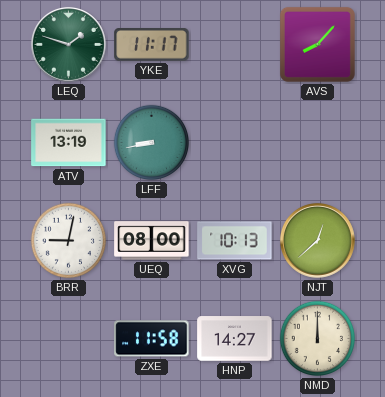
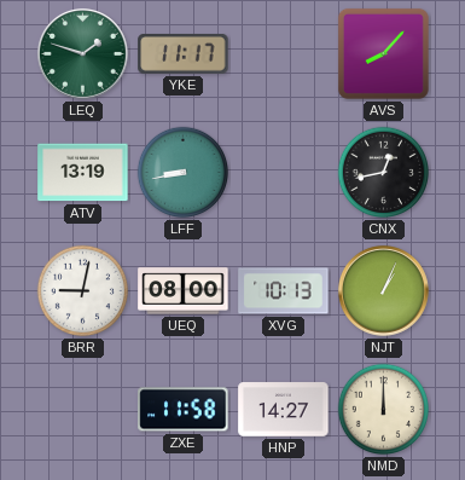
CNX: none -> 12:43
NJT: 12:38 -> 1:04
